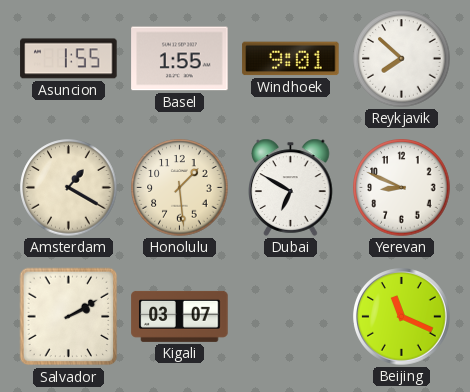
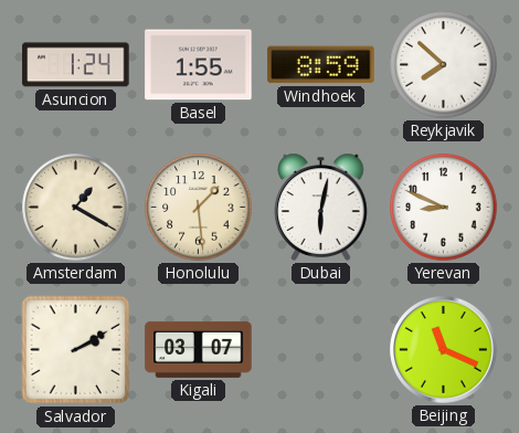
Asuncion: 1:55 -> 1:24
Windhoek: 9:01 -> 8:59
Dubai: 6:50 -> 6:02
